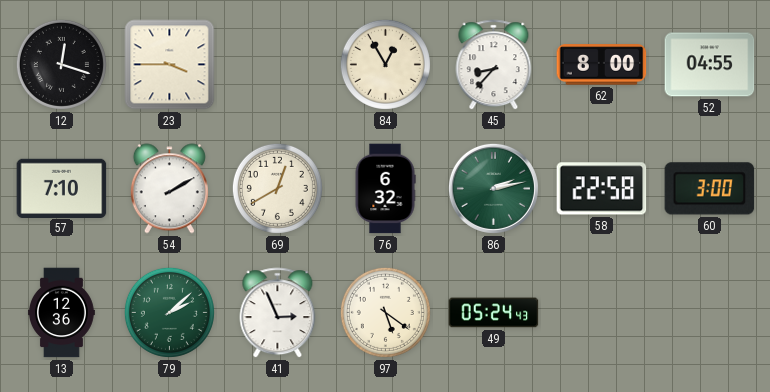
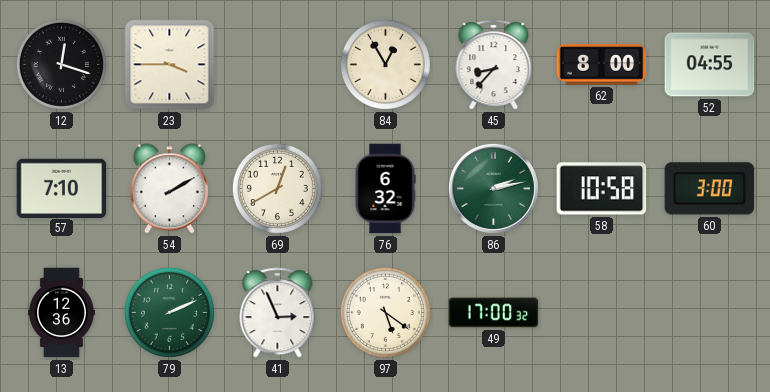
58: 22:58 -> 10:58
79: 2:08 -> 2:11
49: 05:24 -> 17:00
